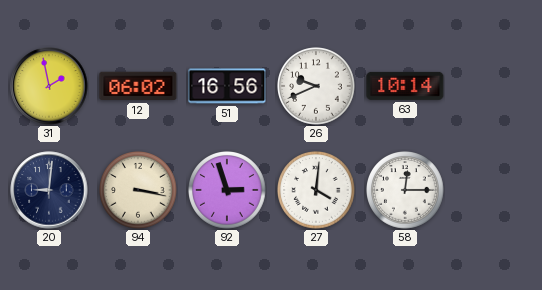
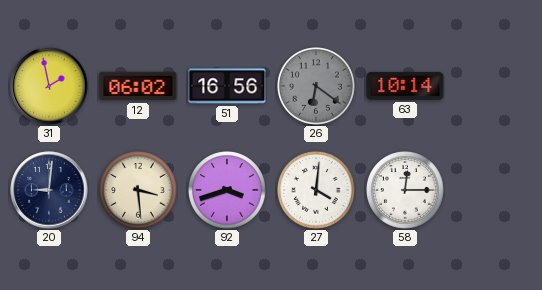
26: 9:41 -> 6:21
26 dial: white -> grey
94: 3:17 -> 3:29
92: 2:57 -> 3:42
